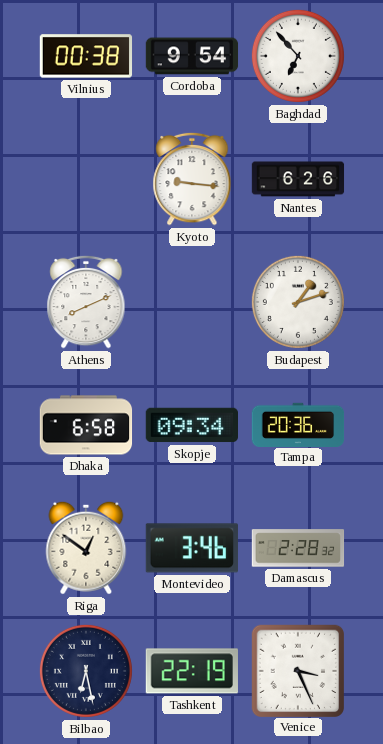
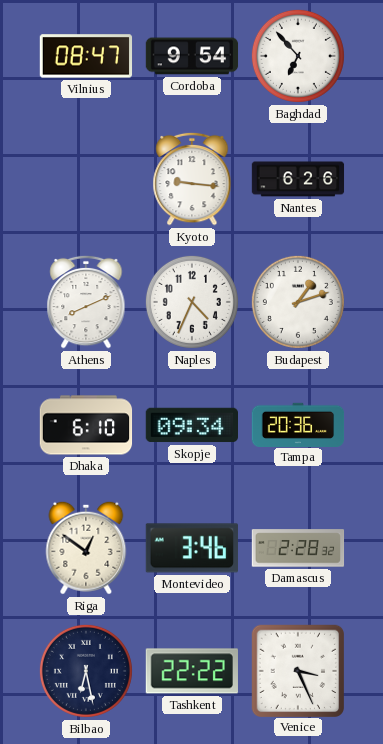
Vilnius: 00:38 -> 08:47
Naples: none -> 4:34
Dhaka: 6:58 -> 6:10
Tashkent: 22:19 -> 22:22
